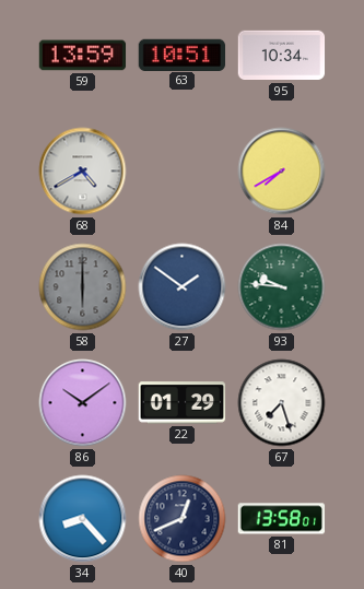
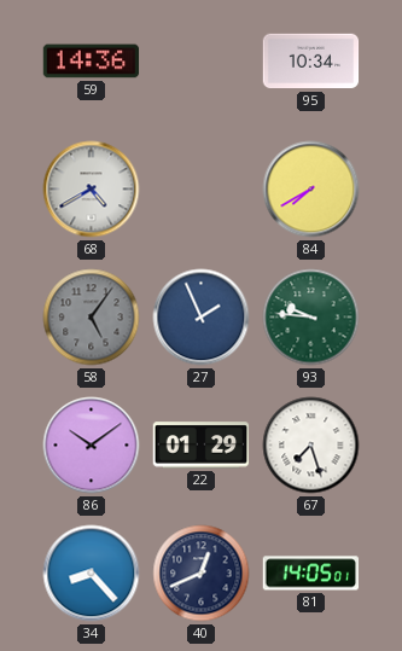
59: 13:59 -> 14:36
63: 10:51 -> none
58: 6:00 -> 5:06
27: 1:51 -> 1:56
81: 13:58 -> 14:05
